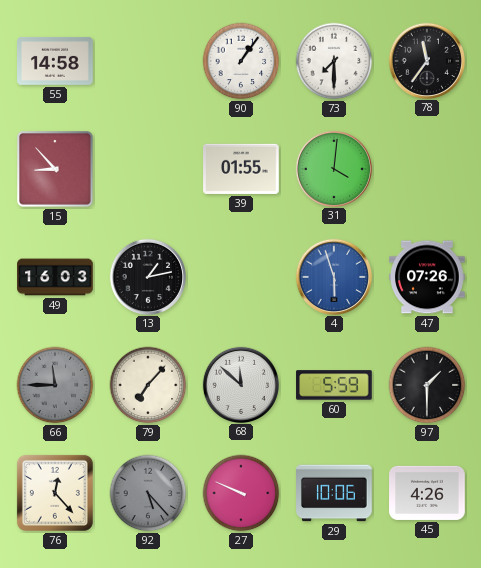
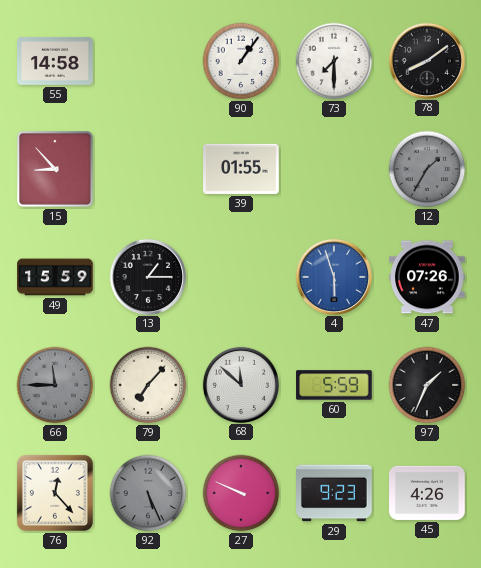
78: 11:36 -> 8:09
31: 4:01 -> none
12: none -> 1:35
49: 16:03 -> 15:59
13: 1:13 -> 1:15
97: 1:30 -> 1:34
92: 5:23 -> 5:26
29: 10:06 -> 9:23
